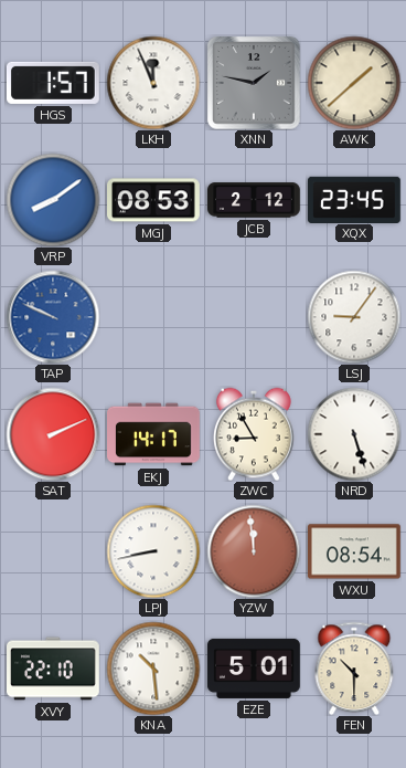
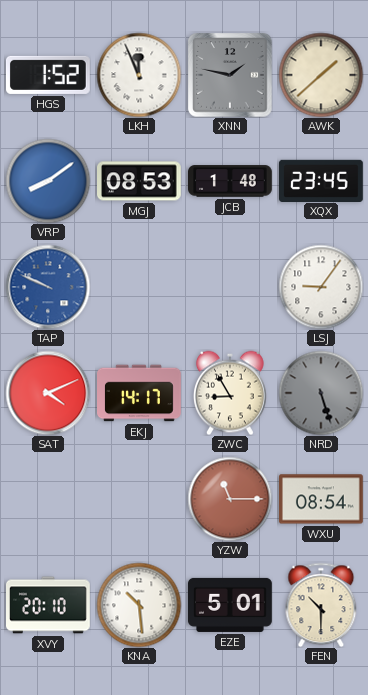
HGS: 1:57 -> 1:52
JCB: 2:12 -> 1:48
SAT: 2:11 -> 4:11
NRD dial: white -> grey
LPJ: 8:43 -> none
YZW: 11:59 -> 11:15
XVY: 22:10 -> 20:10
